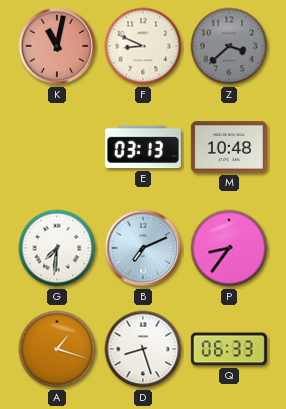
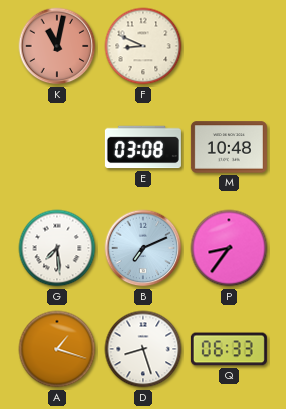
Z: 3:38 -> none
E: 03:13 -> 03:08
G: 7:31 -> 7:29
